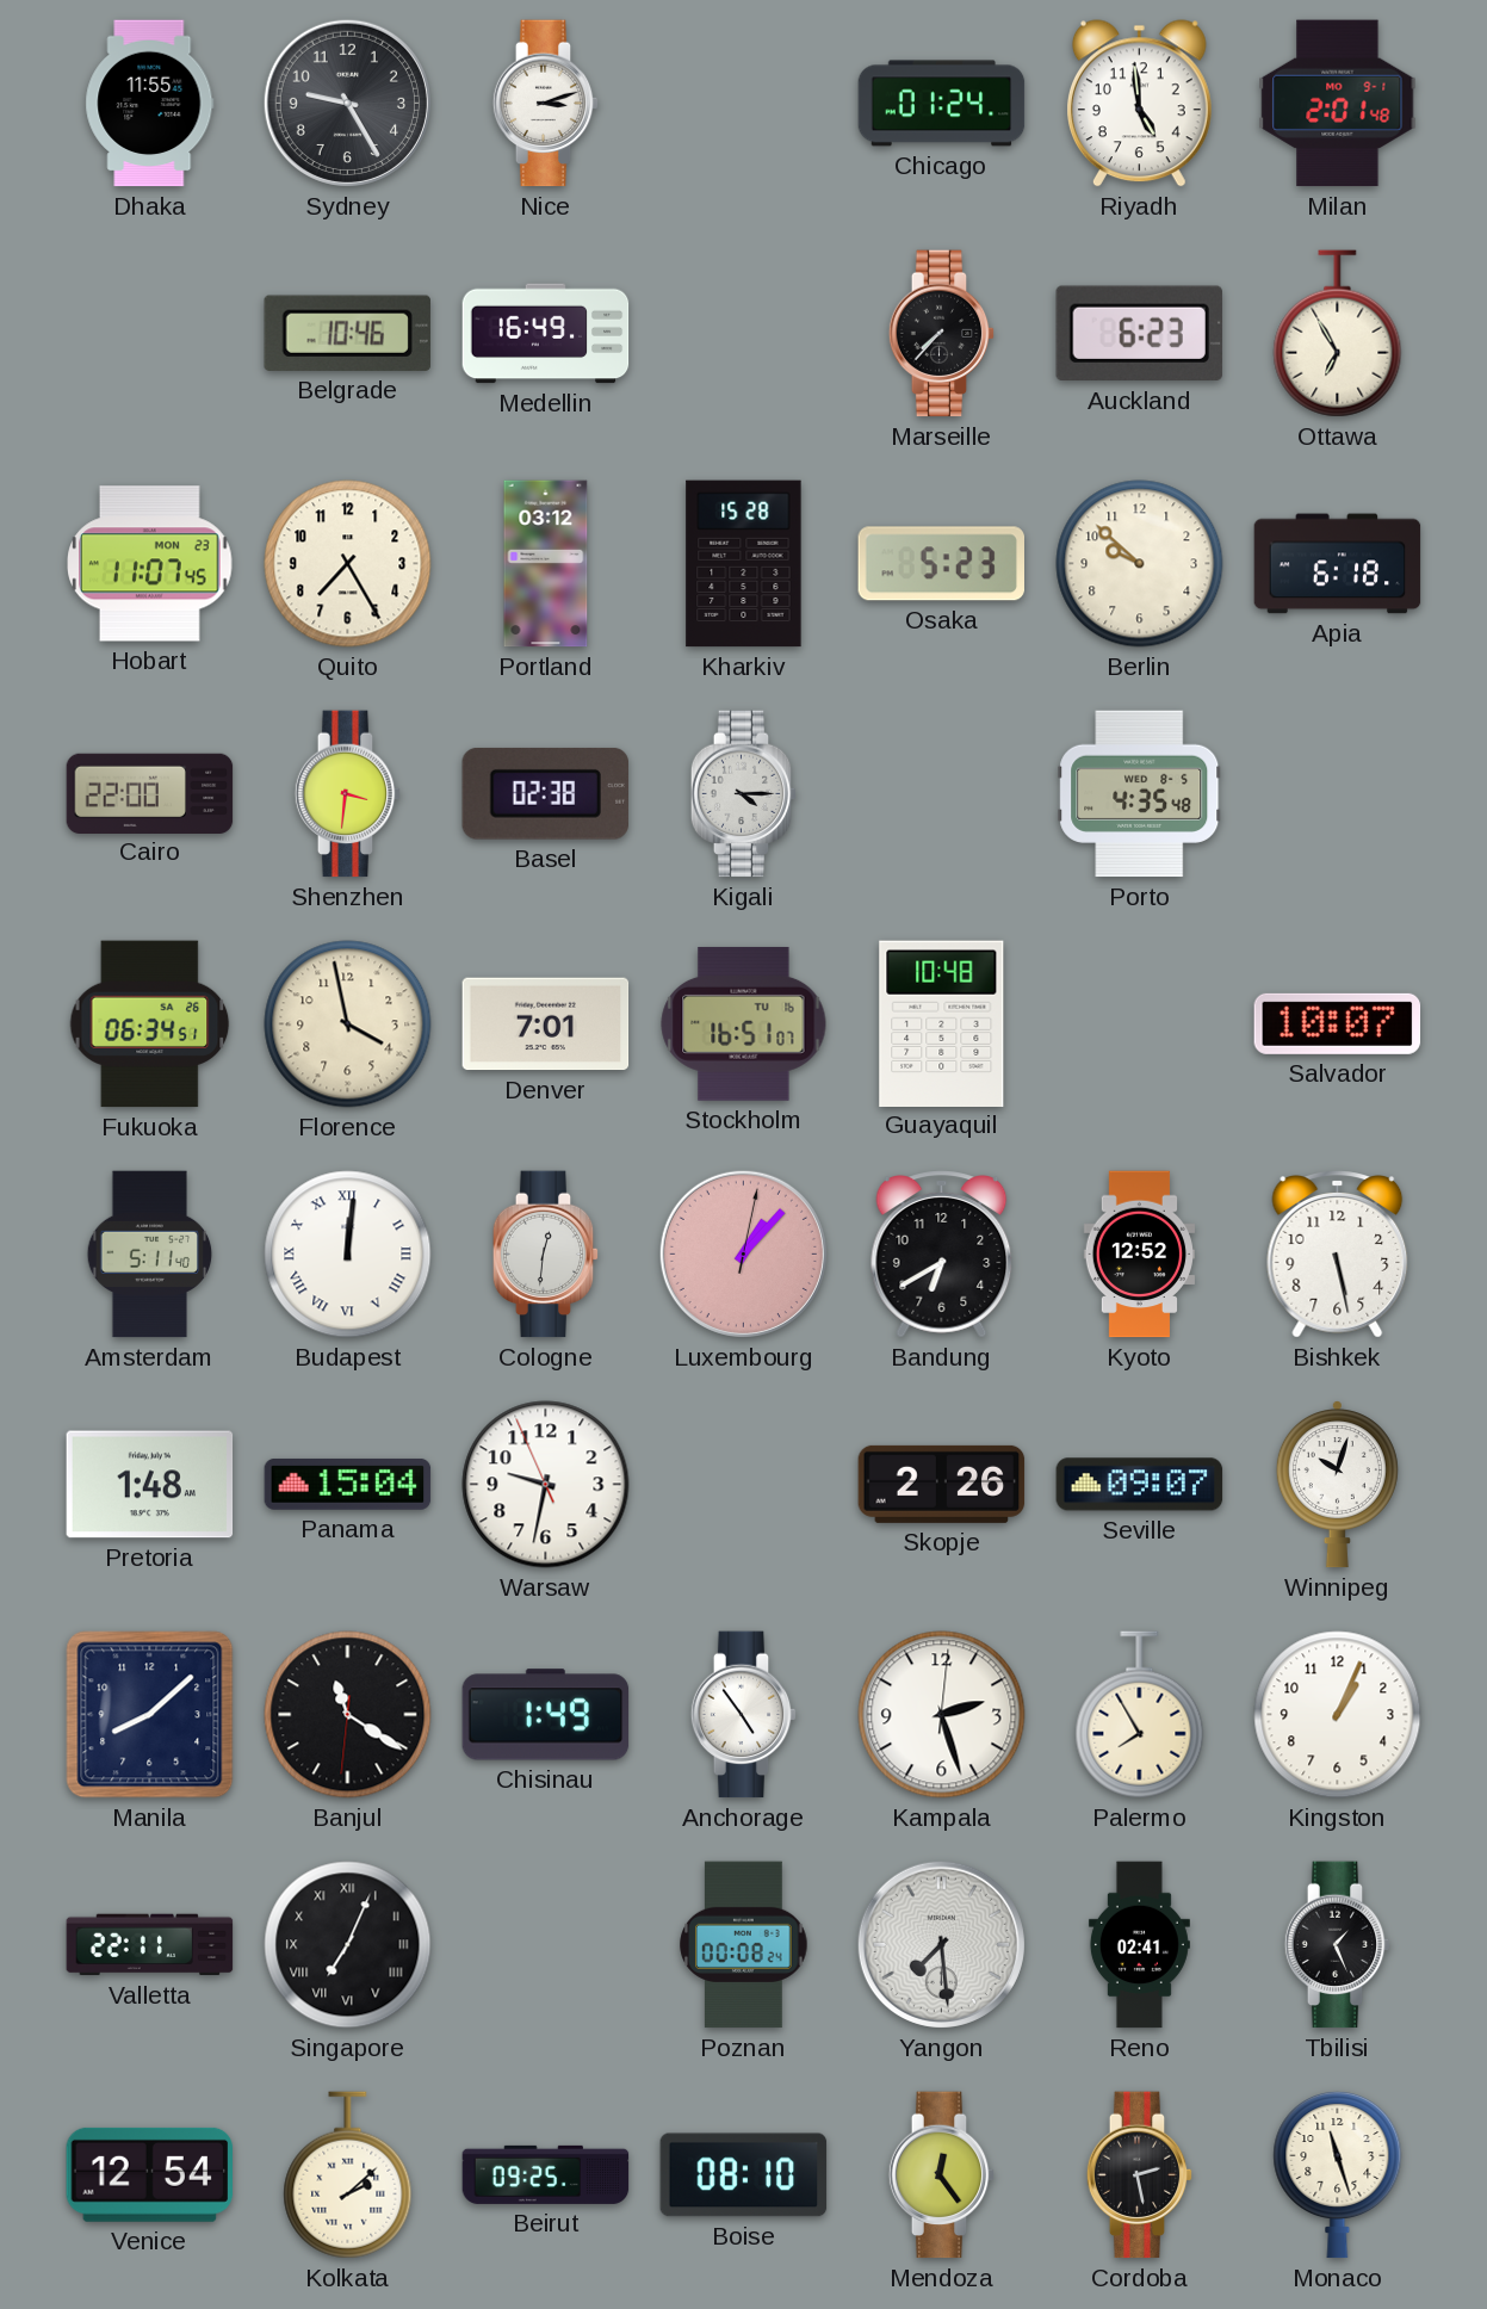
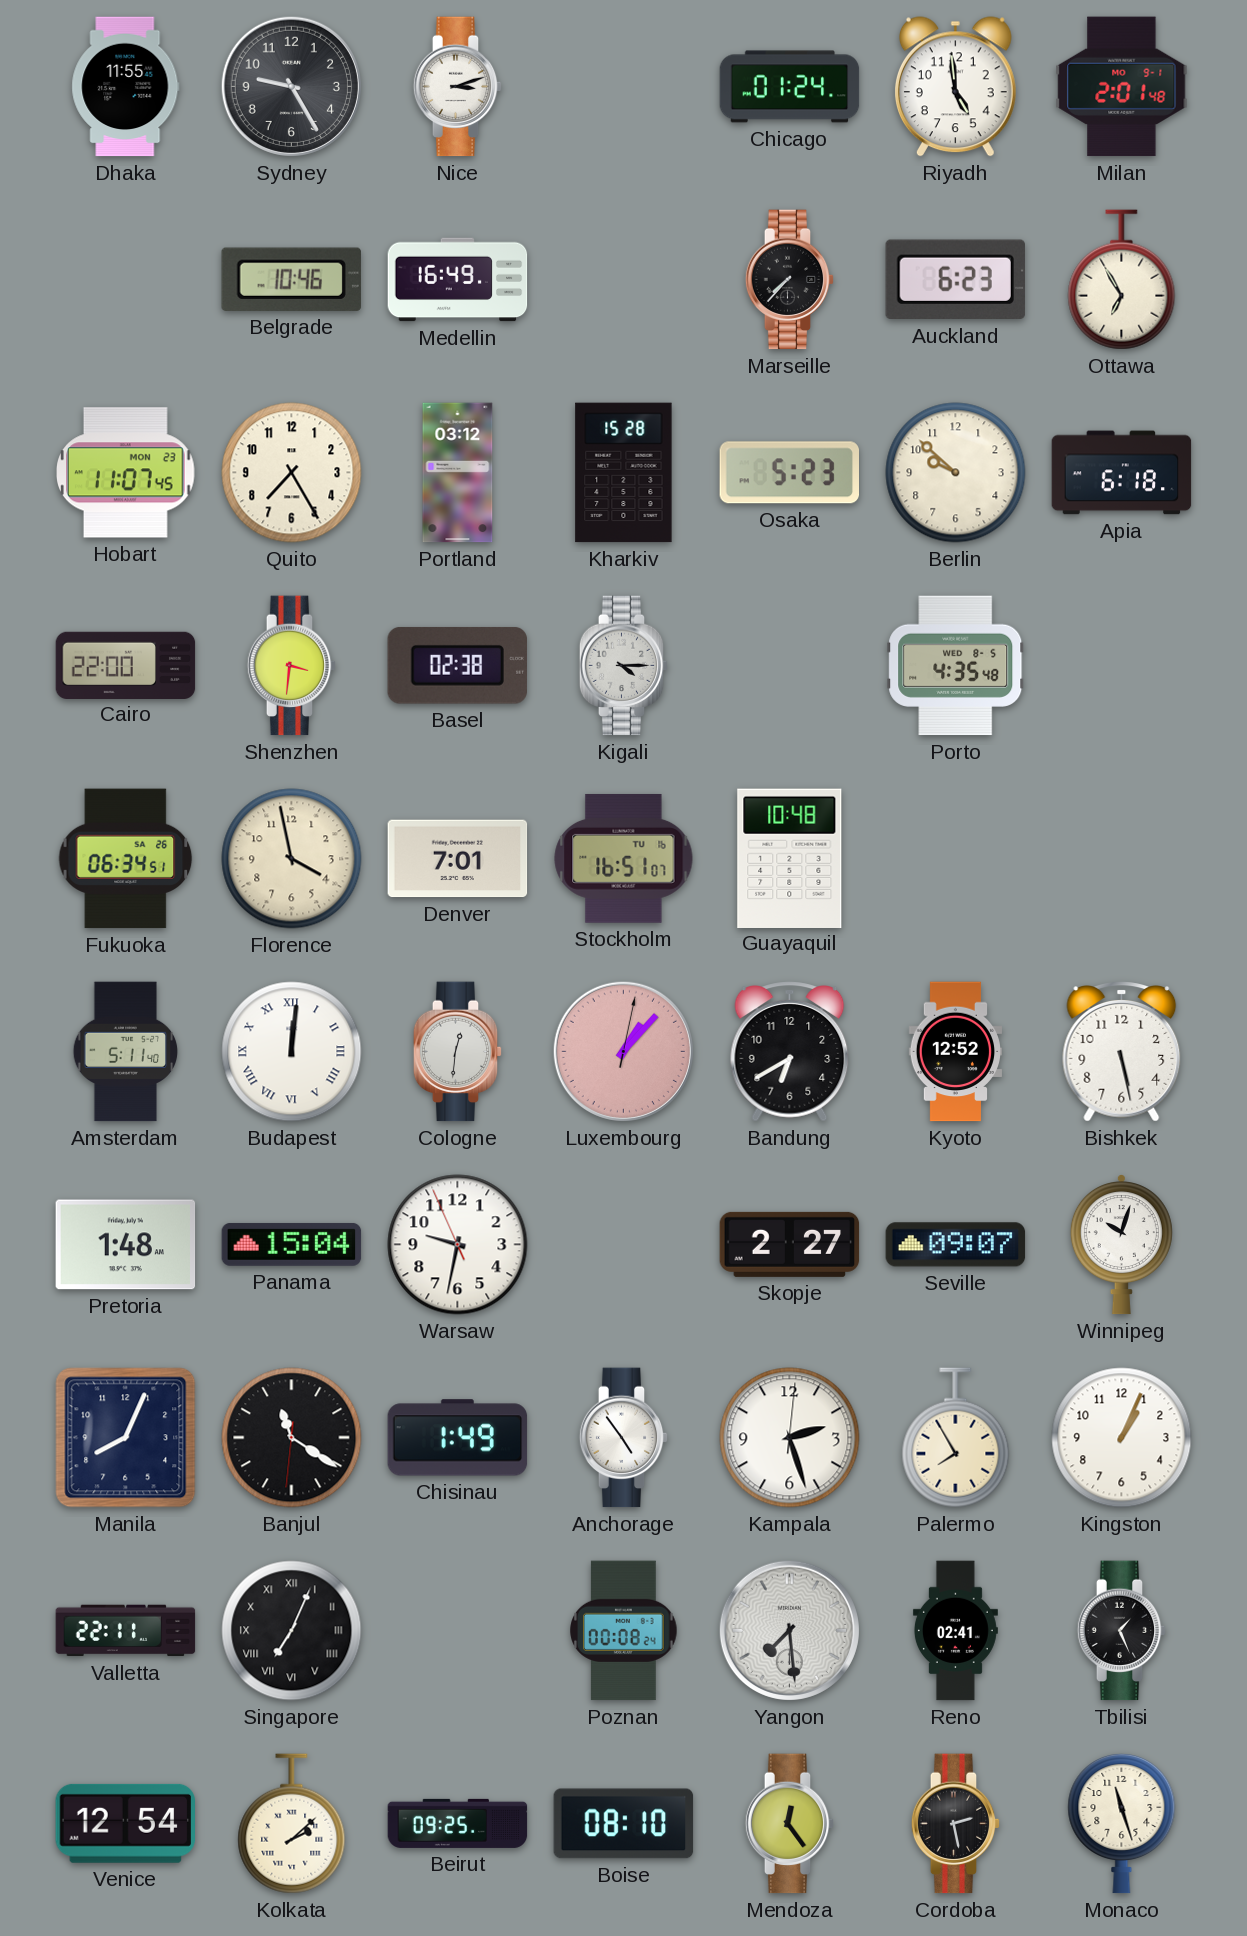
Salvador: 10:07 -> none
Skopje: 2:26 -> 2:27
Manila: 8:08 -> 8:04
